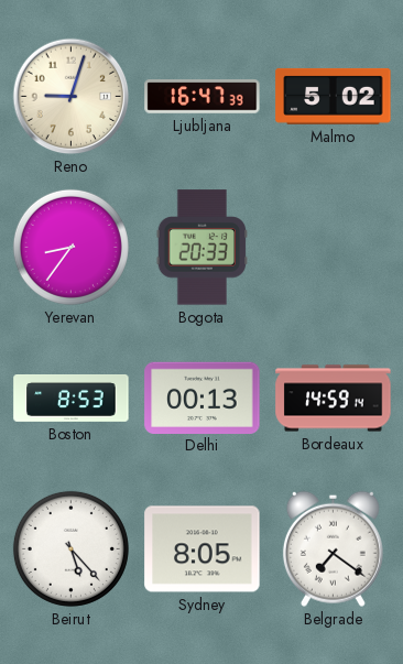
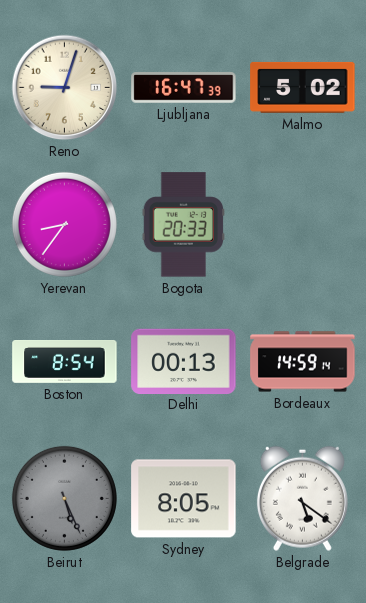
Boston: 8:53 -> 8:54
Beirut: 5:23 -> 5:26
Beirut dial: white -> grey
Belgrade: 7:21 -> 5:21
